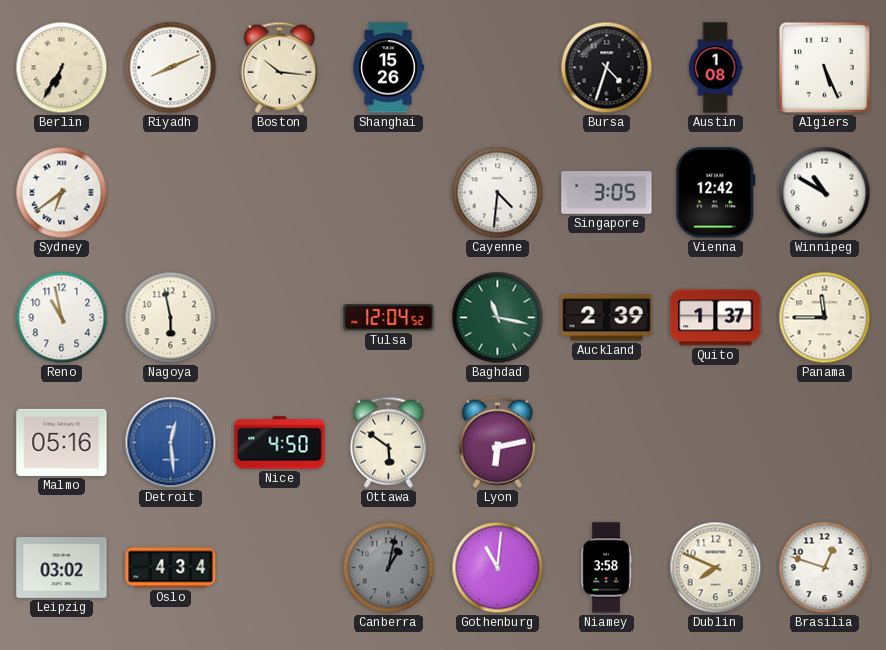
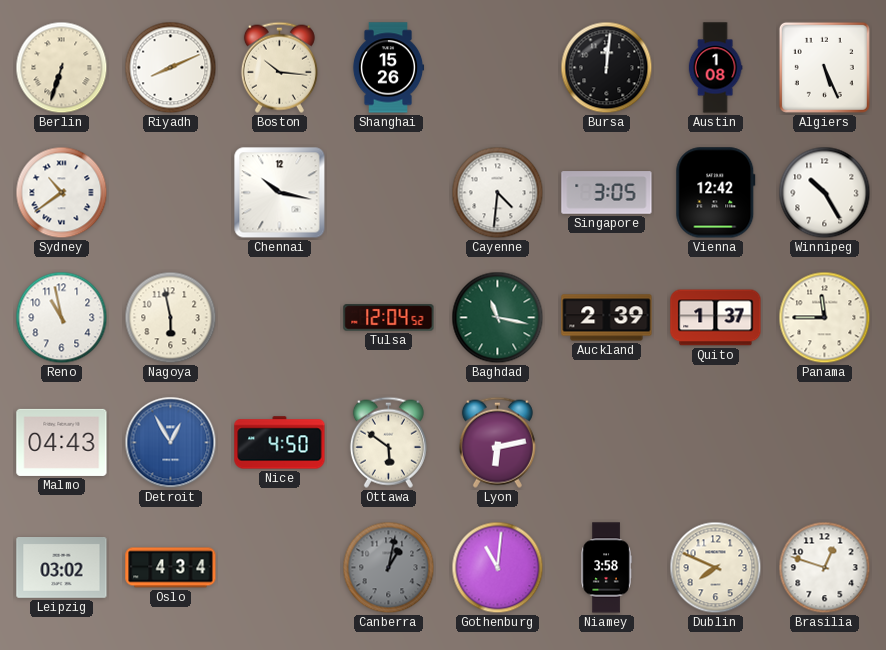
Berlin: 6:35 -> 6:33
Bursa: 4:33 -> 12:01
Sydney: 6:39 -> 10:39
Chennai: none -> 10:17
Winnipeg: 10:50 -> 10:25
Malmo: 05:16 -> 04:43
Detroit: 12:29 -> 12:55
